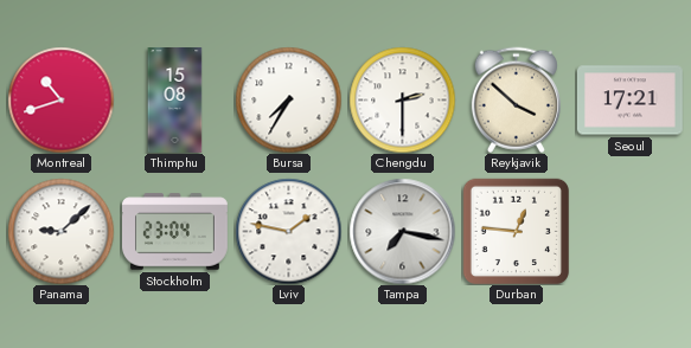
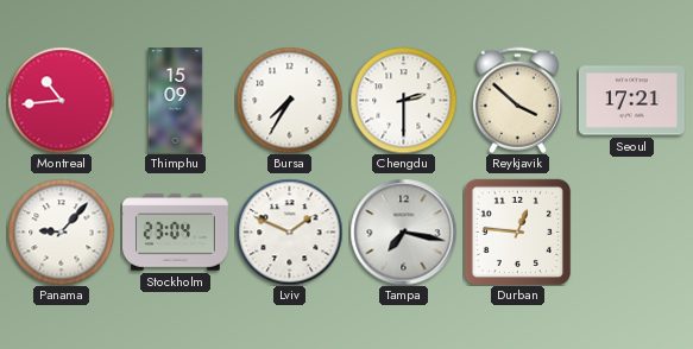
Montreal: 10:42 -> 10:44
Thimphu: 15:08 -> 15:09
Panama: 9:08 -> 9:07
Lviv: 1:47 -> 1:49
